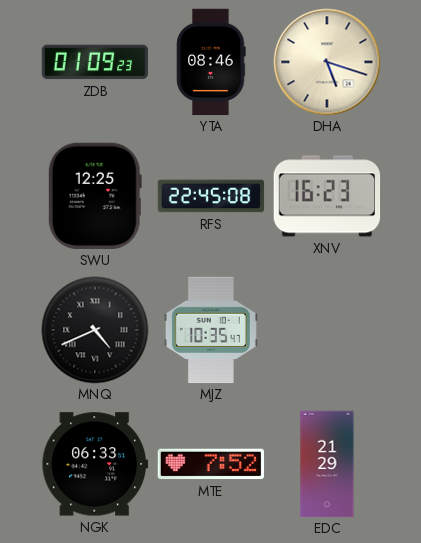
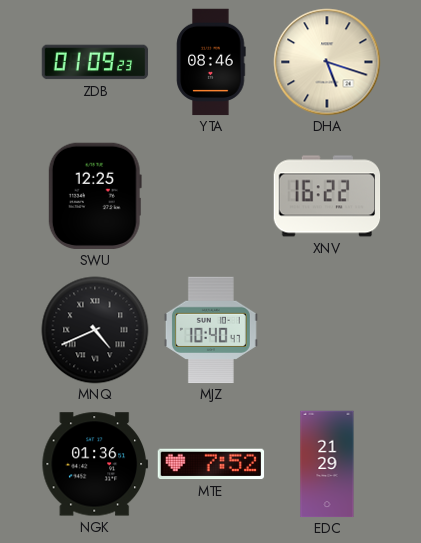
RFS: 22:45 -> none
XNV: 16:23 -> 16:22
MJZ: 10:35 -> 10:40
NGK: 06:33 -> 01:36
